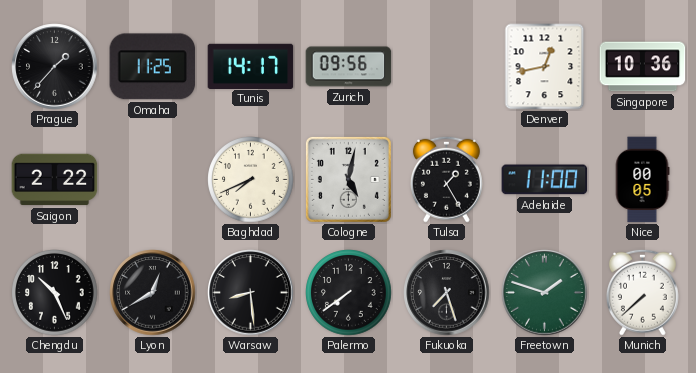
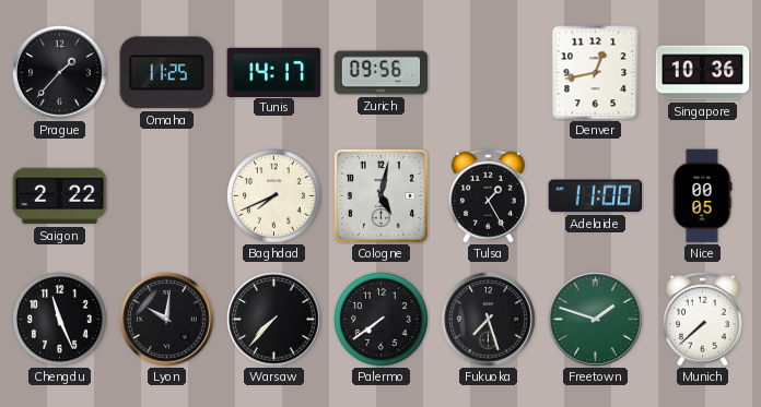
Chengdu: 10:26 -> 11:26
Lyon: 12:40 -> 10:01
Warsaw: 8:29 -> 7:37
